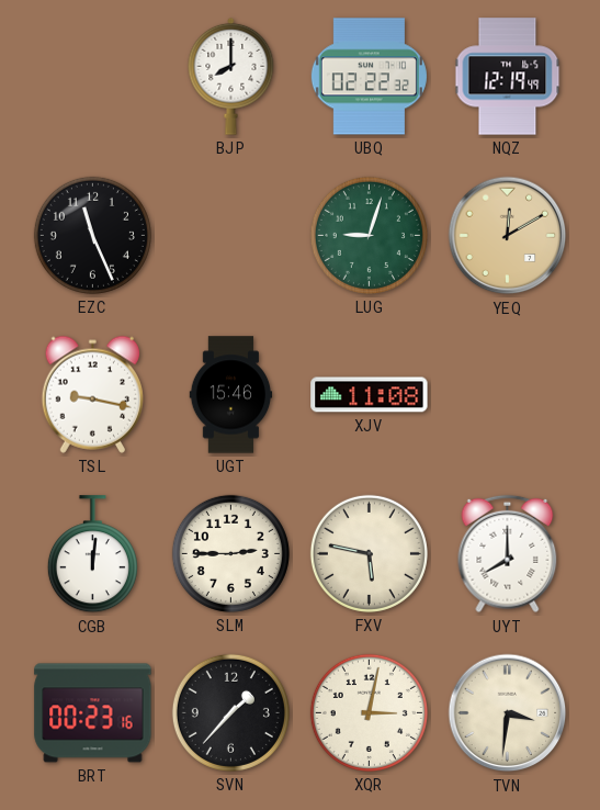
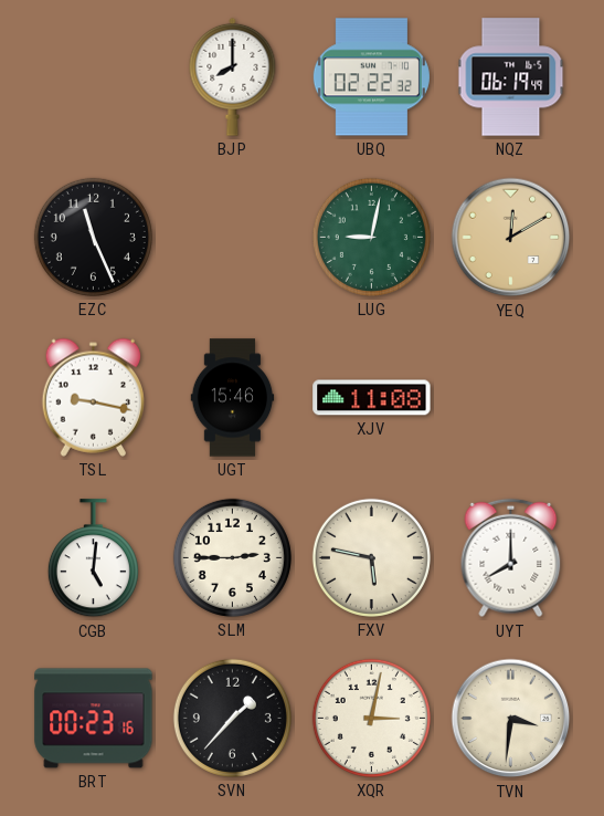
NQZ: 12:19 -> 06:19
LUG: 9:03 -> 9:02
CGB: 12:01 -> 5:01
